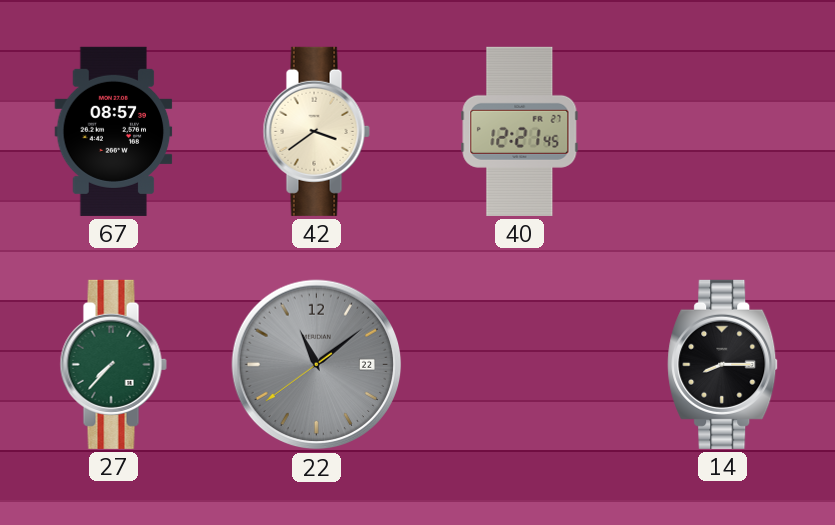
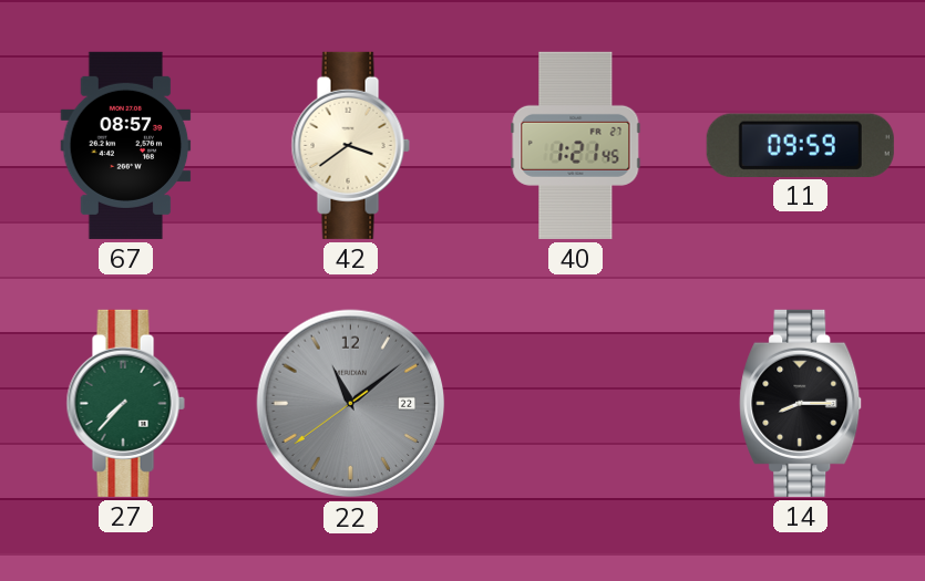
40: 12:21 -> 1:21
11: none -> 09:59
